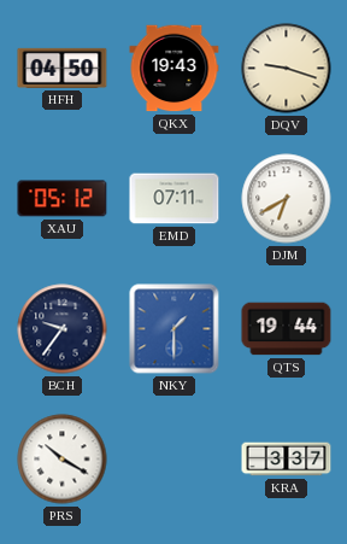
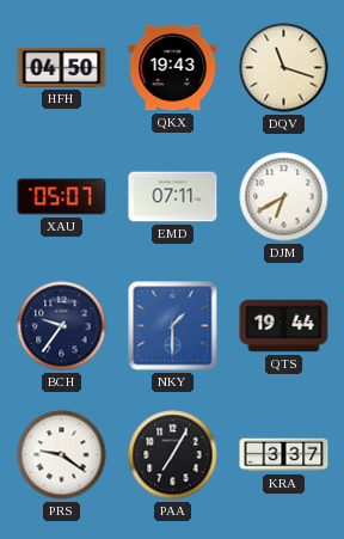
DQV: 9:18 -> 11:18
XAU: 05:12 -> 05:07
PRS: 10:20 -> 9:21
PAA: none -> 7:05
